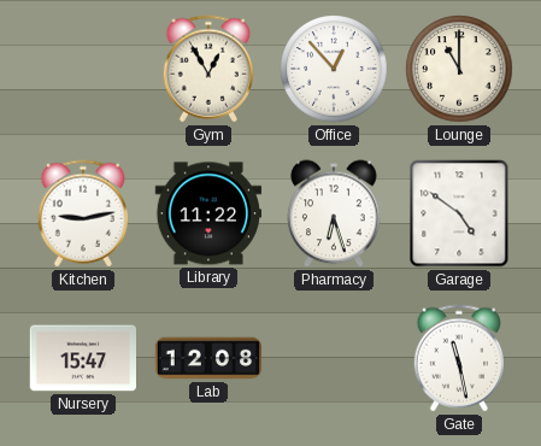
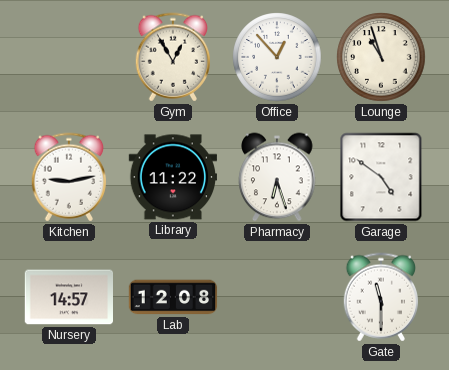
Lounge: 11:00 -> 10:57
Nursery: 15:47 -> 14:57
Gate: 11:28 -> 11:30
